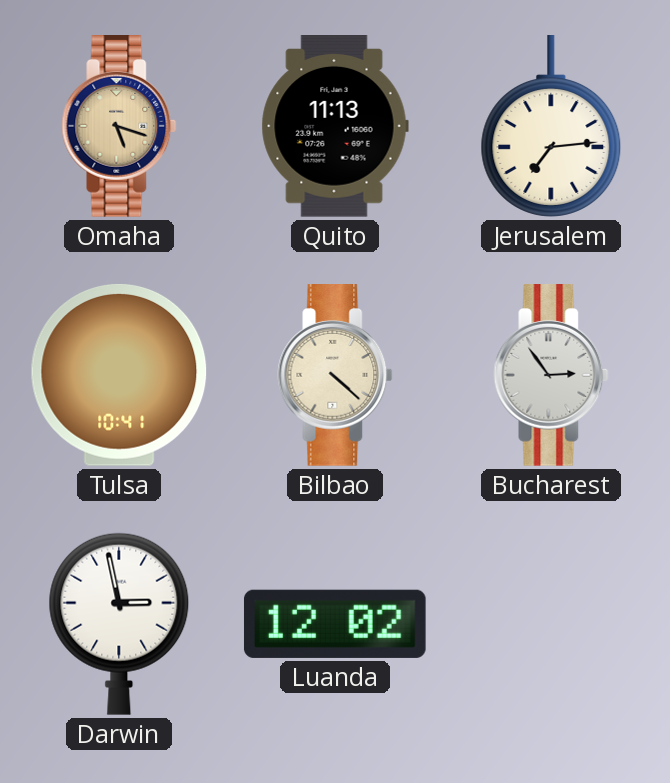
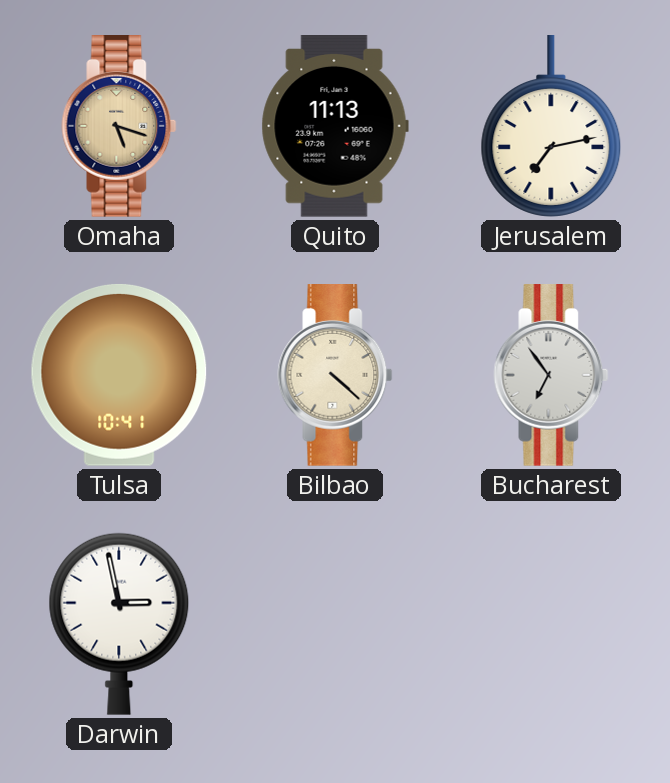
Jerusalem: 7:14 -> 7:13
Bucharest: 2:54 -> 6:54
Luanda: 12:02 -> none
